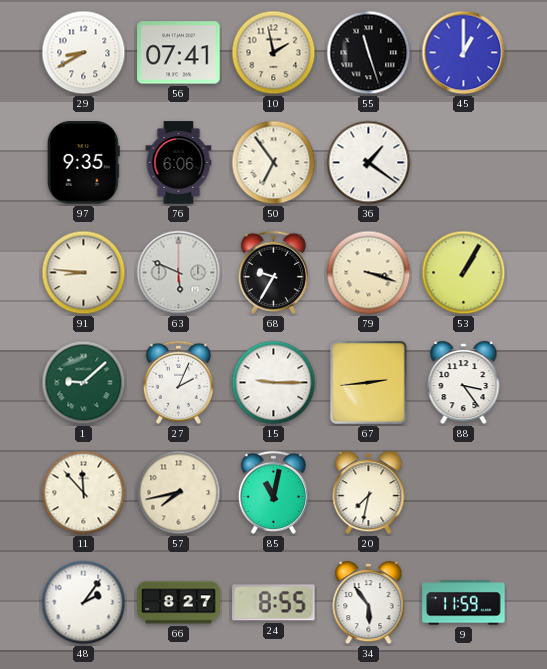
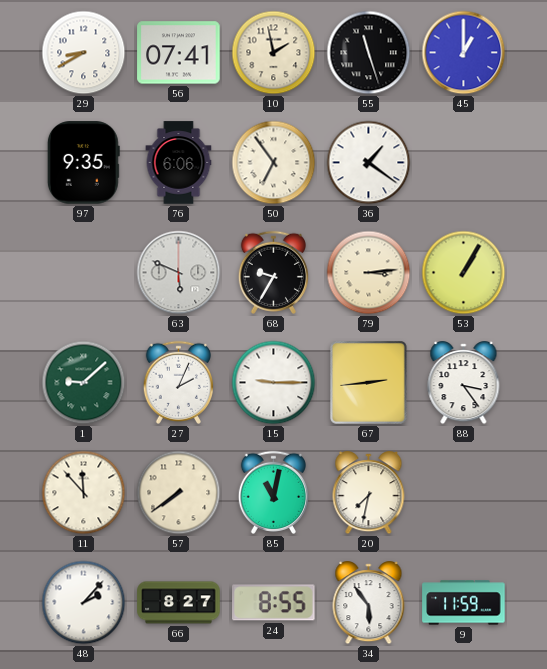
91: 8:46 -> none
79: 3:18 -> 3:14
57: 7:43 -> 7:39
48: 2:06 -> 2:07
